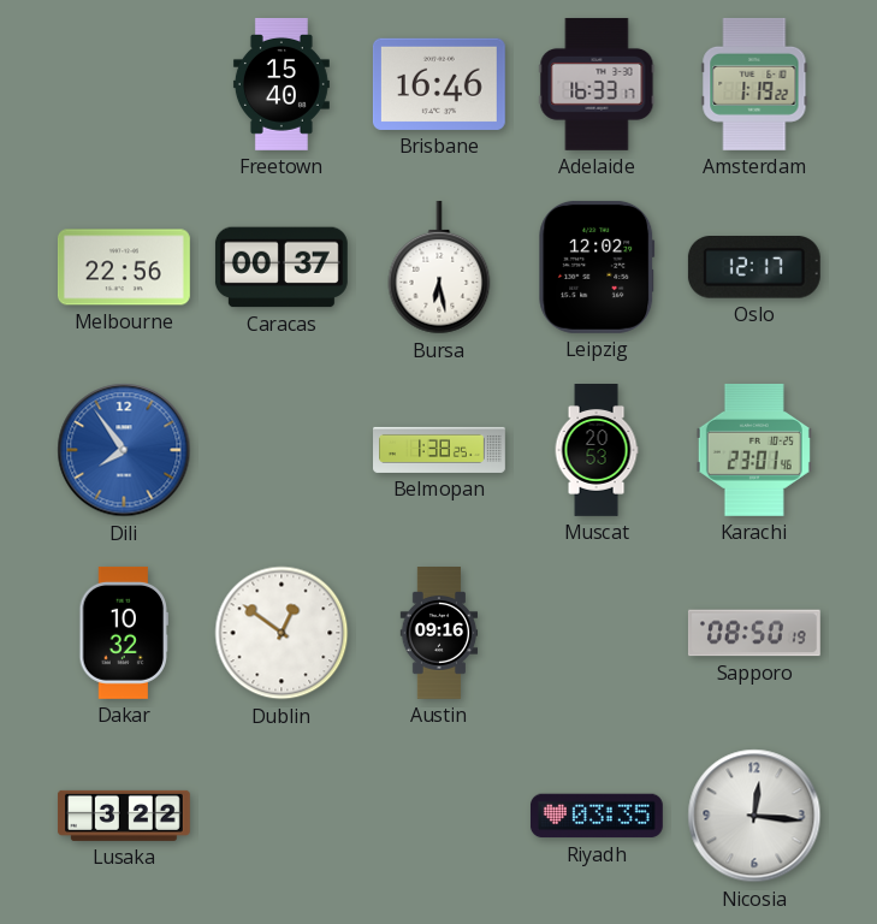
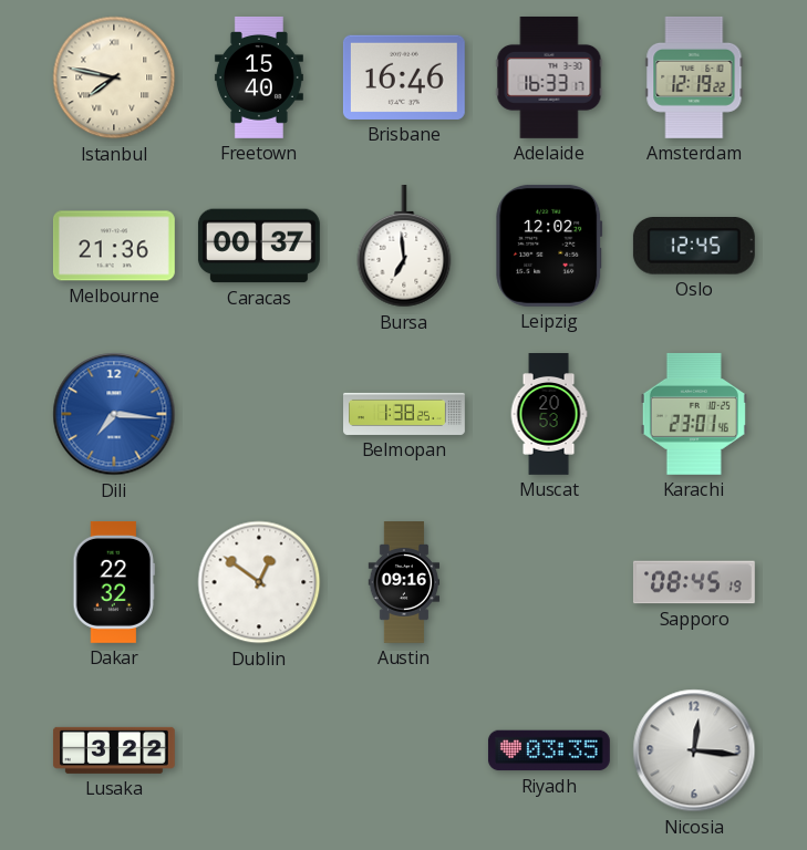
Istanbul: none -> 7:47
Amsterdam: 1:19 -> 12:19
Melbourne: 22:56 -> 21:36
Bursa: 6:28 -> 6:59
Oslo: 12:17 -> 12:45
Dili: 7:54 -> 7:16
Dakar: 10:32 -> 22:32
Sapporo: 08:50 -> 08:45
